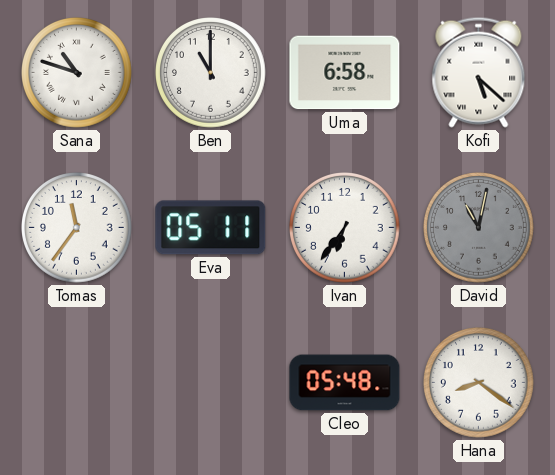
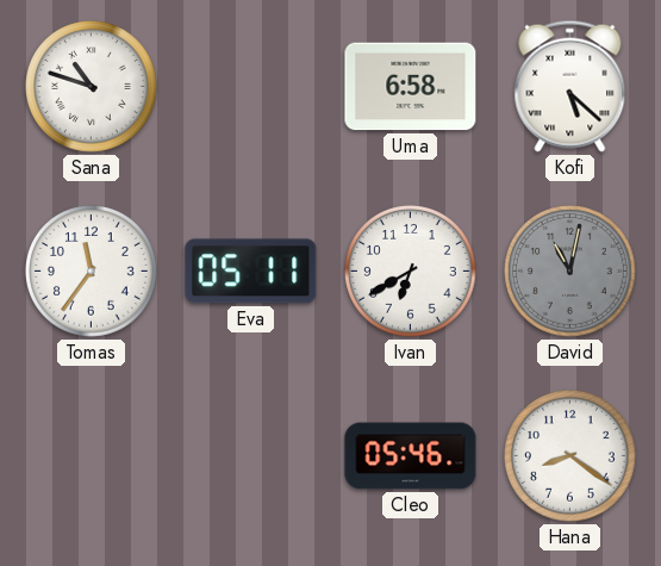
Ben: 11:00 -> none
Ivan: 6:36 -> 6:40
Cleo: 05:48 -> 05:46
